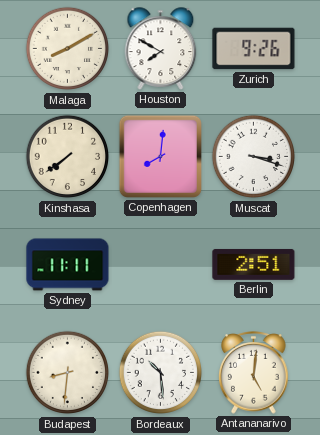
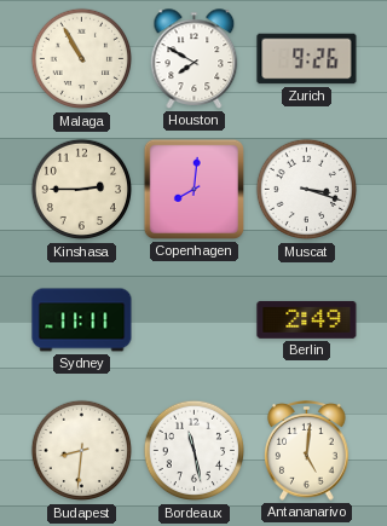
Malaga: 8:10 -> 10:55
Kinshasa: 7:39 -> 2:45
Berlin: 2:51 -> 2:49
Bordeaux: 10:29 -> 11:28
